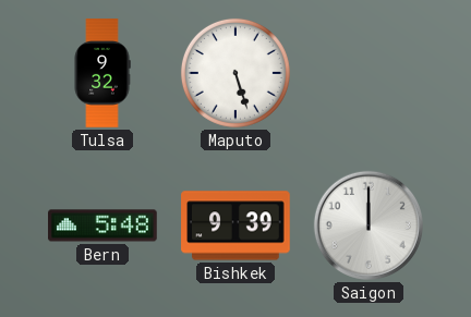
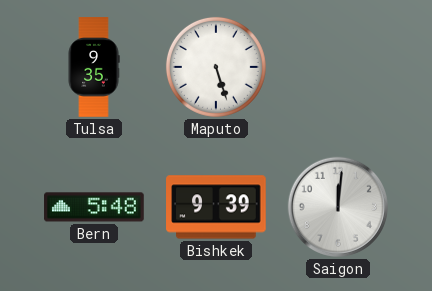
Tulsa: 9:32 -> 9:35
Saigon: 12:00 -> 12:01
